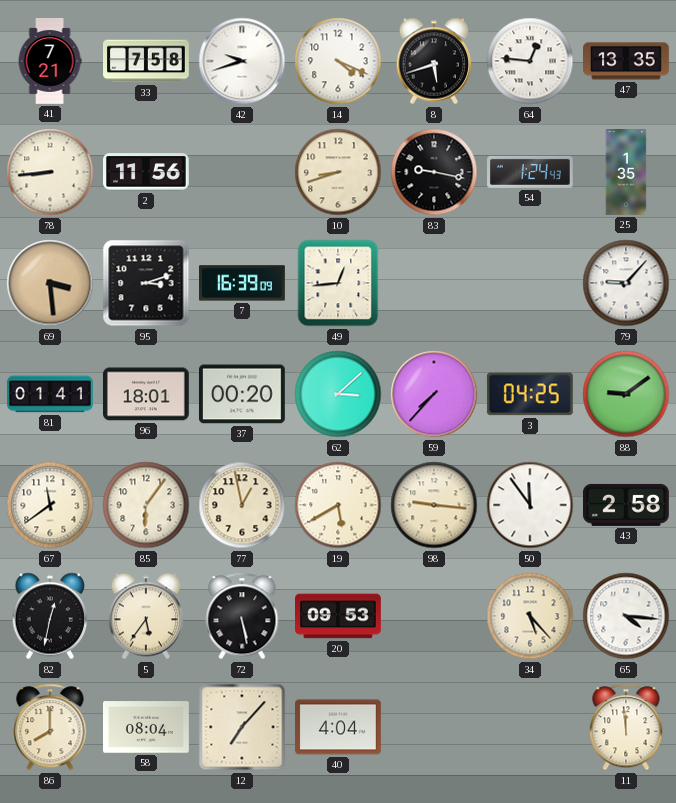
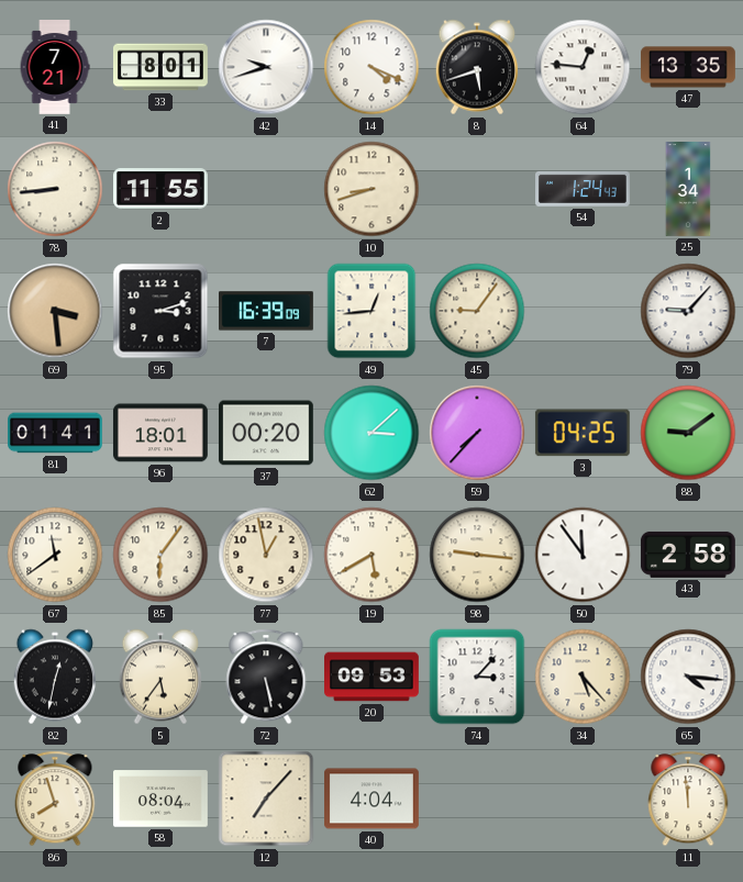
33: 7:58 -> 8:01
2: 11:56 -> 11:55
83: 9:17 -> none
25: 1:35 -> 1:34
45: none -> 9:06
74: none -> 3:07
86: 8:00 -> 7:57
